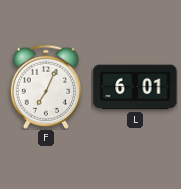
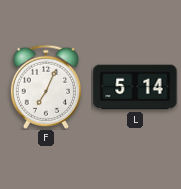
L: 6:01 -> 5:14
